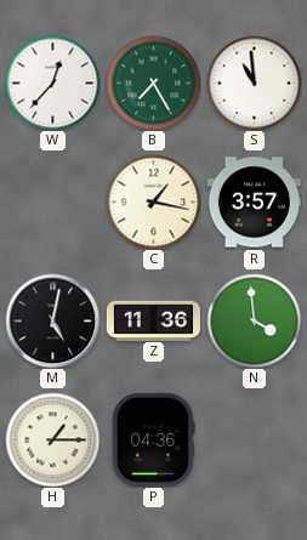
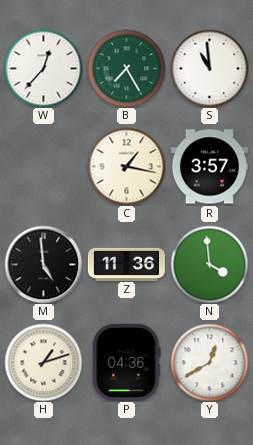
M: 5:02 -> 4:59
H: 1:15 -> 1:12
Y: none -> 12:40
